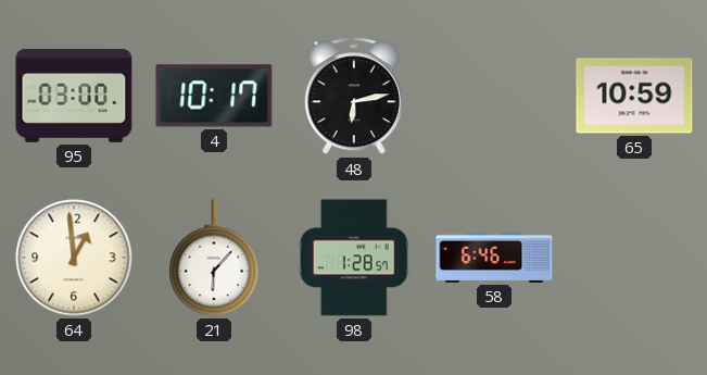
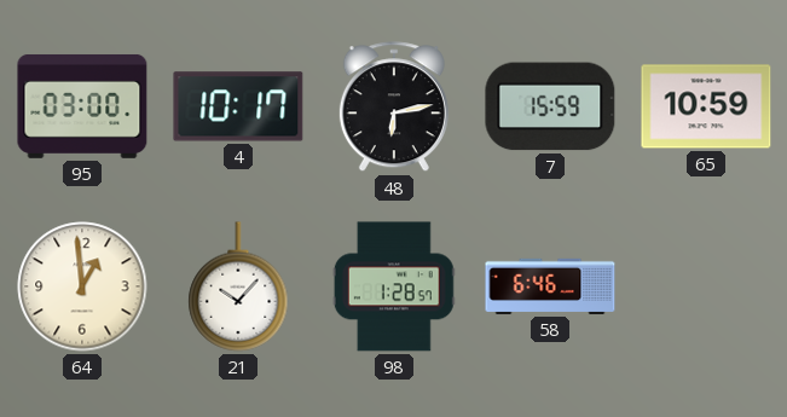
7: none -> 15:59
21: 6:07 -> 10:07
